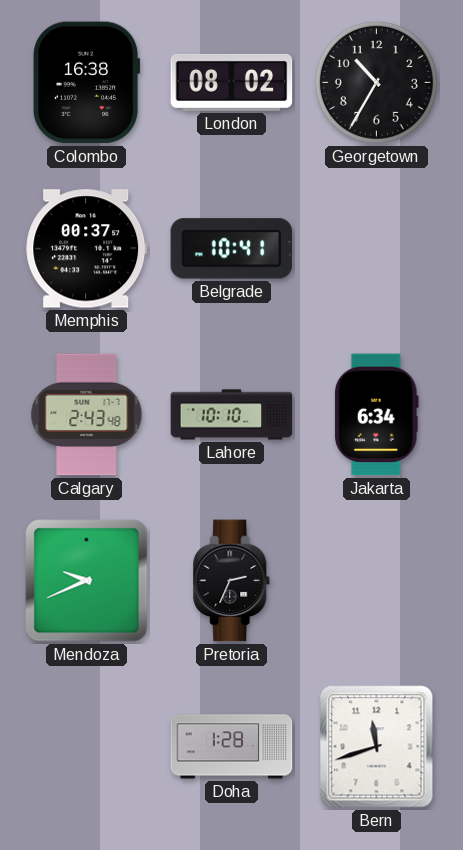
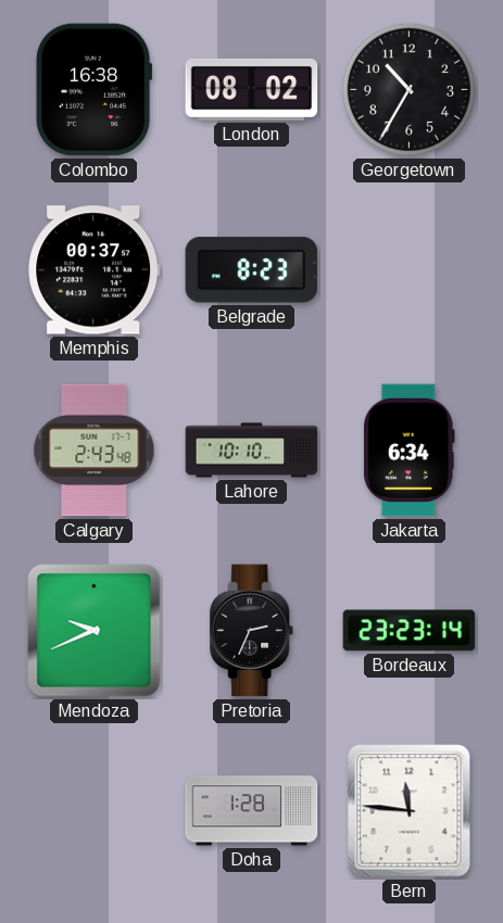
Belgrade: 10:41 -> 8:23
Bordeaux: none -> 23:23
Bern: 11:42 -> 11:46
